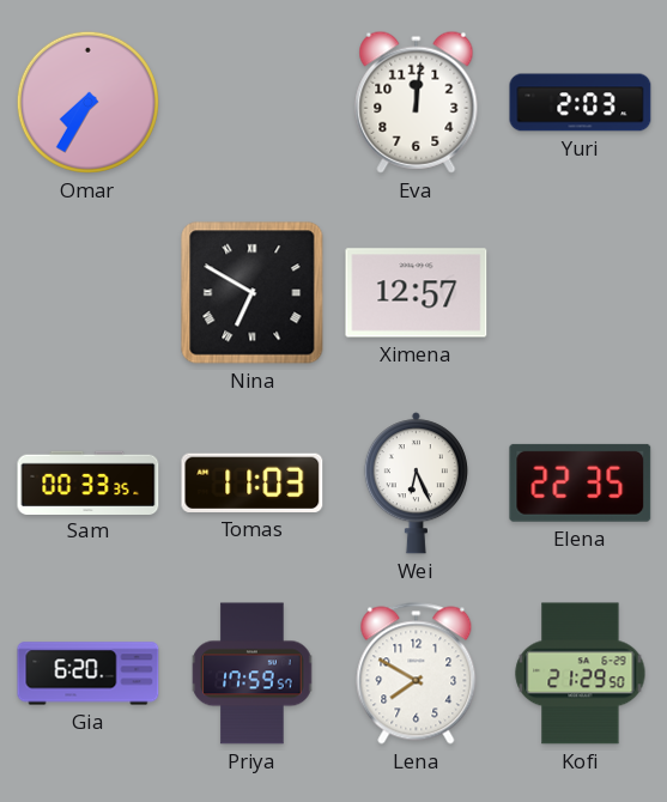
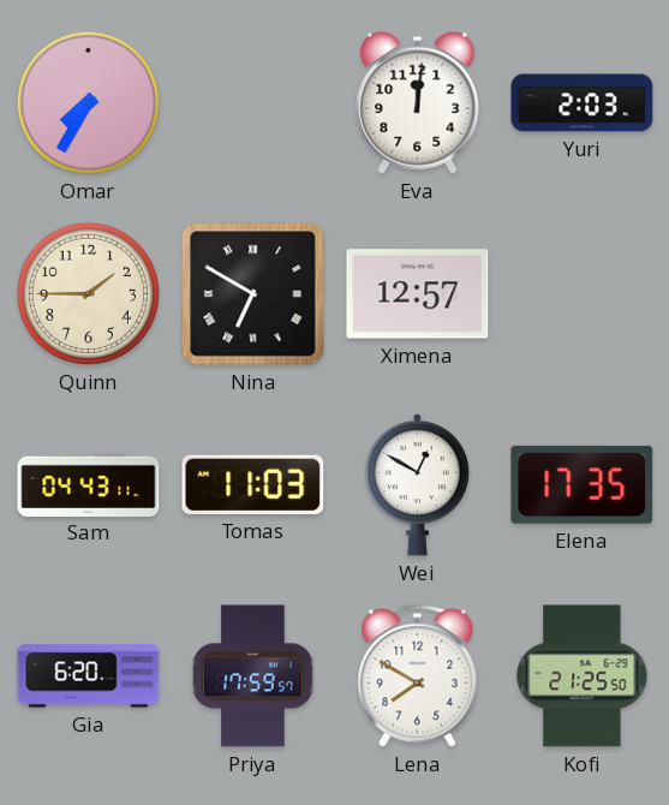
Quinn: none -> 1:45
Sam: 00:33 -> 04:43
Wei: 6:26 -> 12:50
Elena: 22:35 -> 17:35
Kofi: 21:29 -> 21:25
